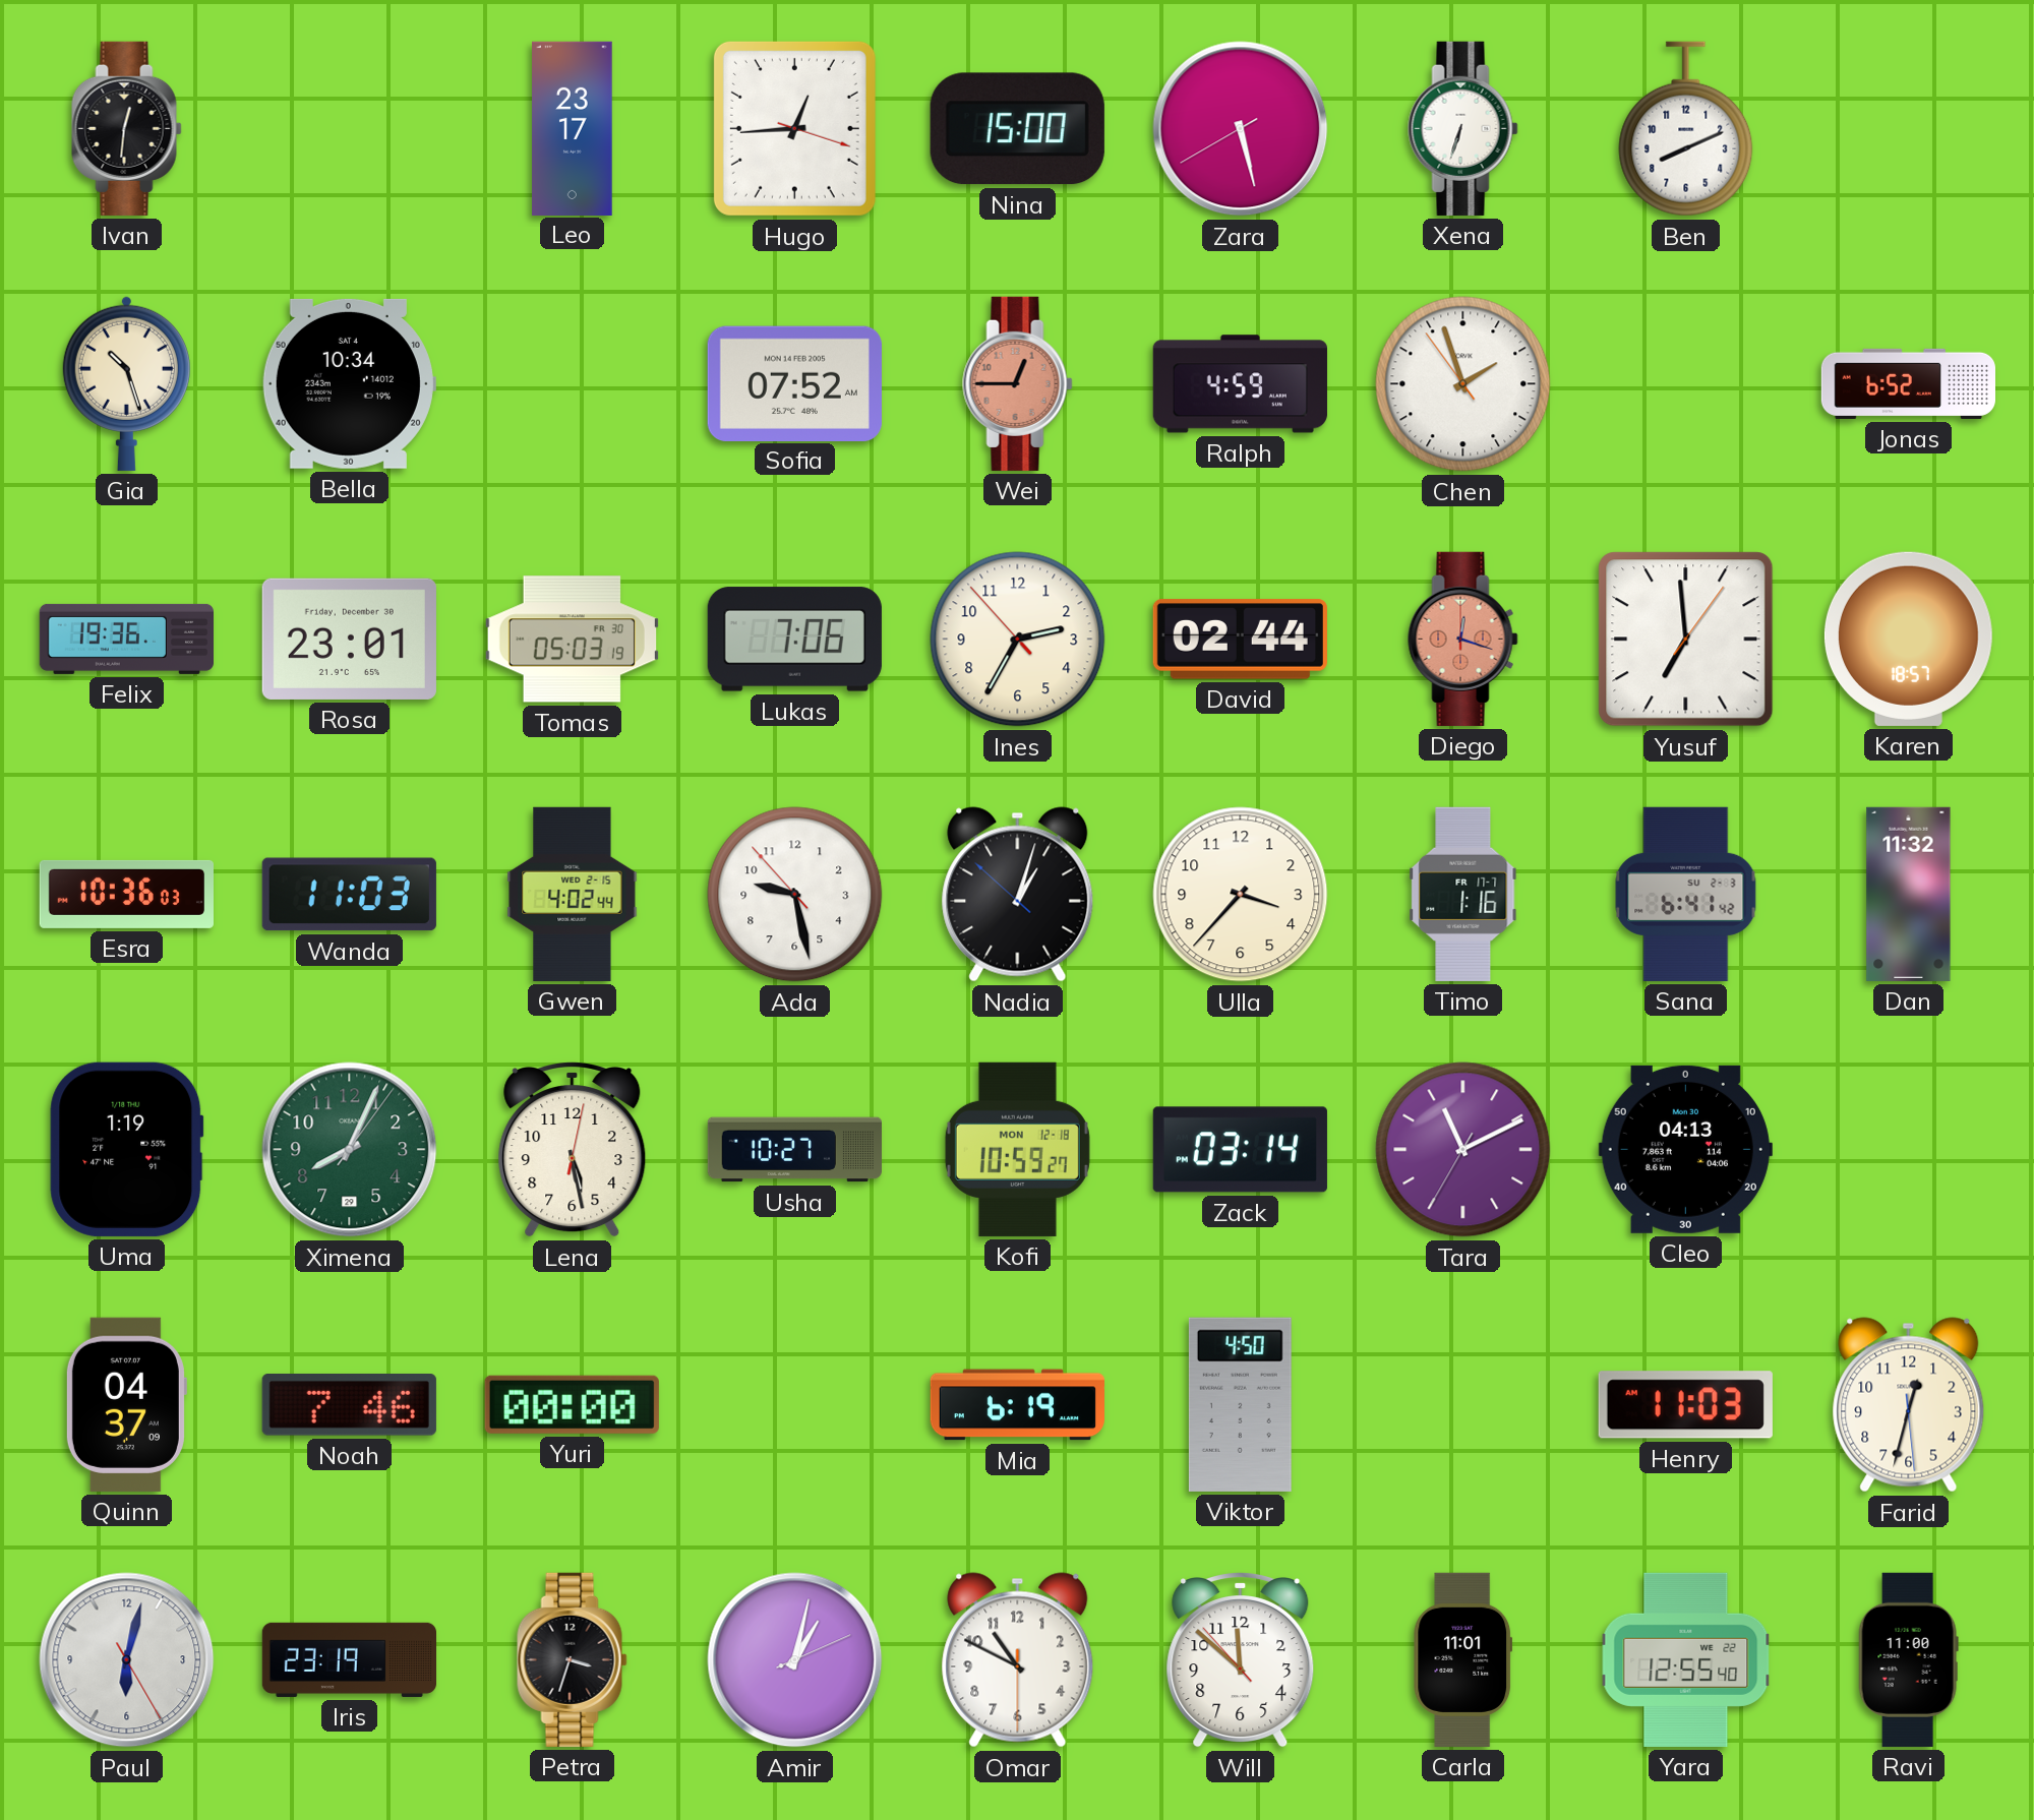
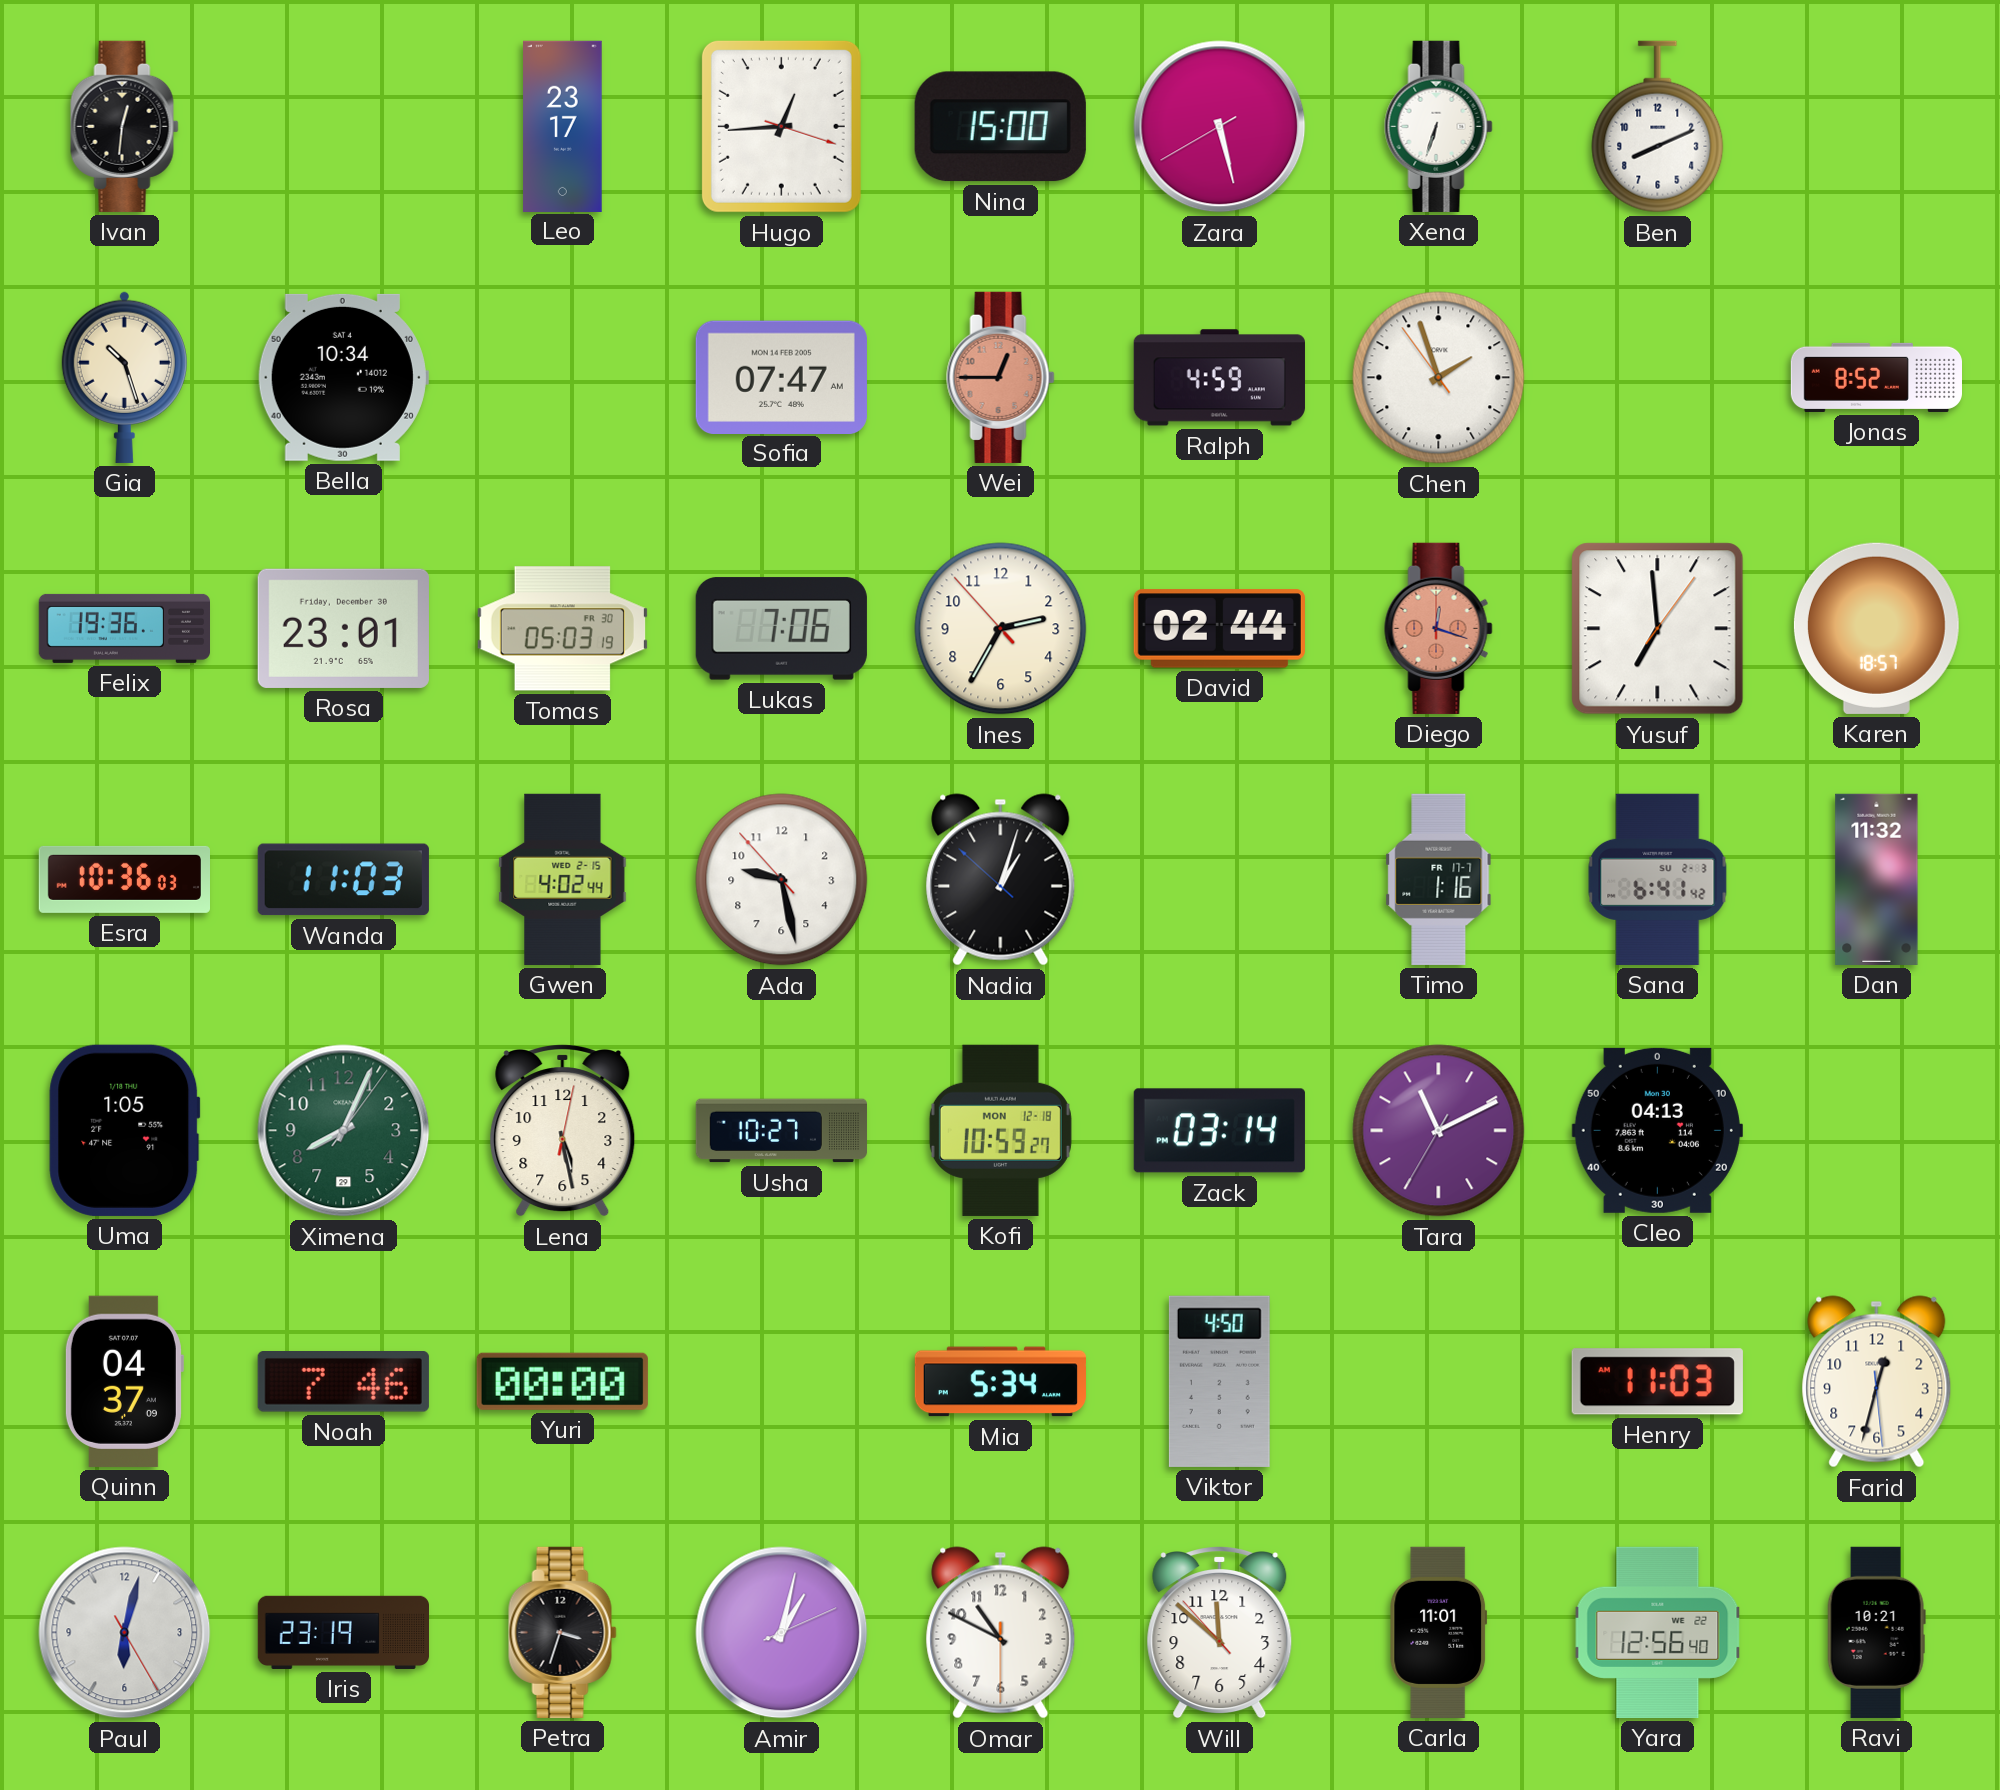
Sofia: 07:52 -> 07:47
Jonas: 6:52 -> 8:52
Ulla: 3:37 -> none
Uma: 1:19 -> 1:05
Mia: 6:19 -> 5:34
Yara: 12:55 -> 12:56
Ravi: 11:00 -> 10:21
